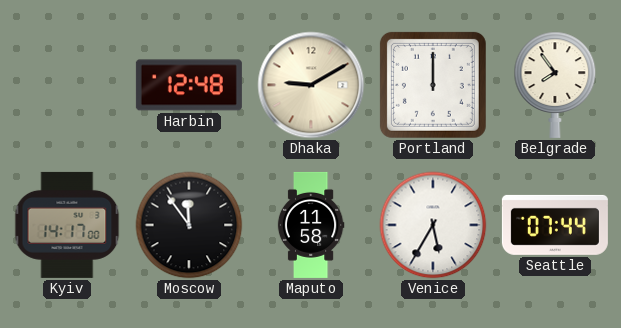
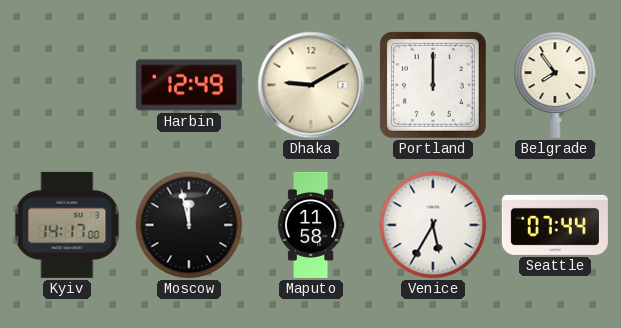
Harbin: 12:48 -> 12:49
Moscow: 11:54 -> 11:58
